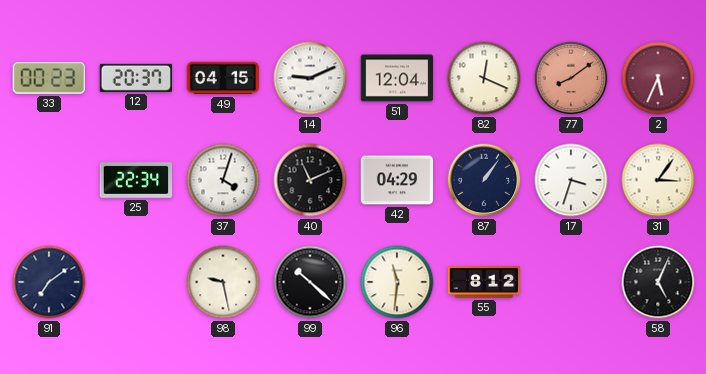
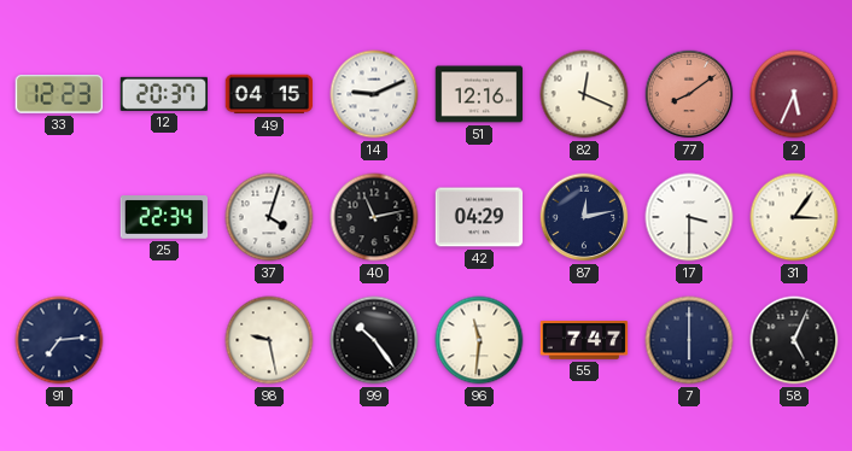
33: 00:23 -> 12:23
51: 12:04 -> 12:16
40: 11:11 -> 11:13
87: 1:06 -> 12:13
17: 3:33 -> 3:30
91: 7:09 -> 7:14
99: 10:22 -> 10:24
55: 8:12 -> 7:47
7: none -> 6:00
